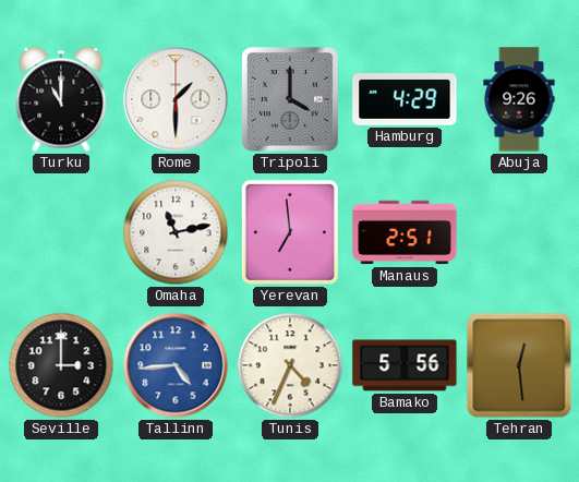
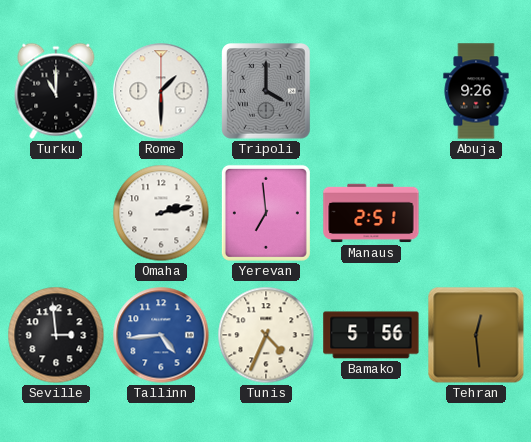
Hamburg: 4:29 -> none
Omaha: 11:13 -> 2:13
Seville: 3:00 -> 2:59
